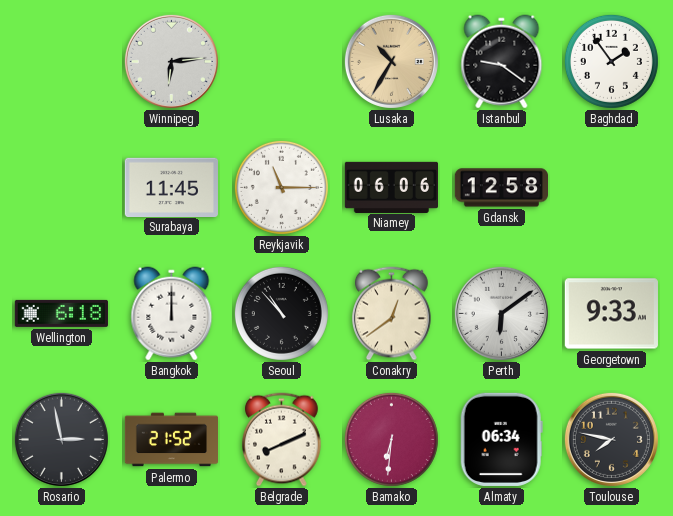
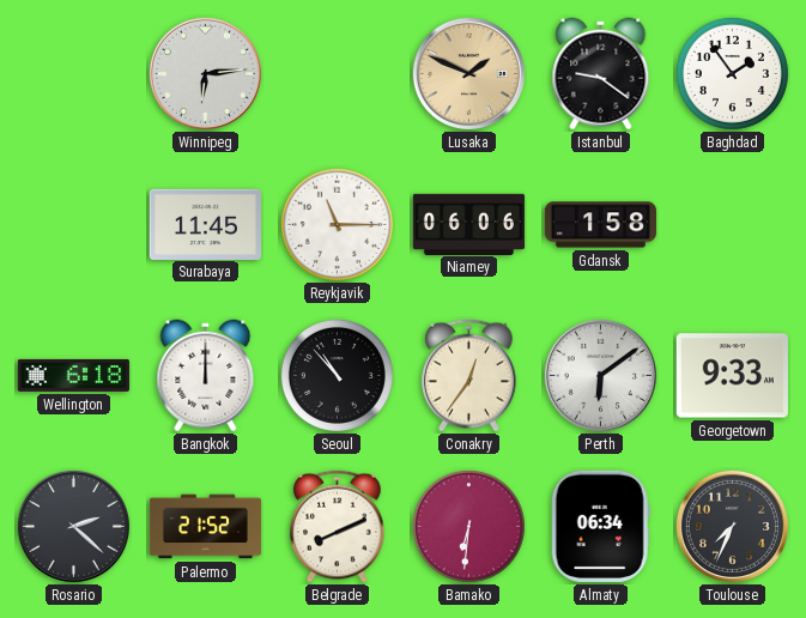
Lusaka: 10:35 -> 1:49
Gdansk: 12:58 -> 1:58
Conakry: 12:39 -> 12:36
Rosario: 2:58 -> 2:22
Toulouse: 7:47 -> 7:34
